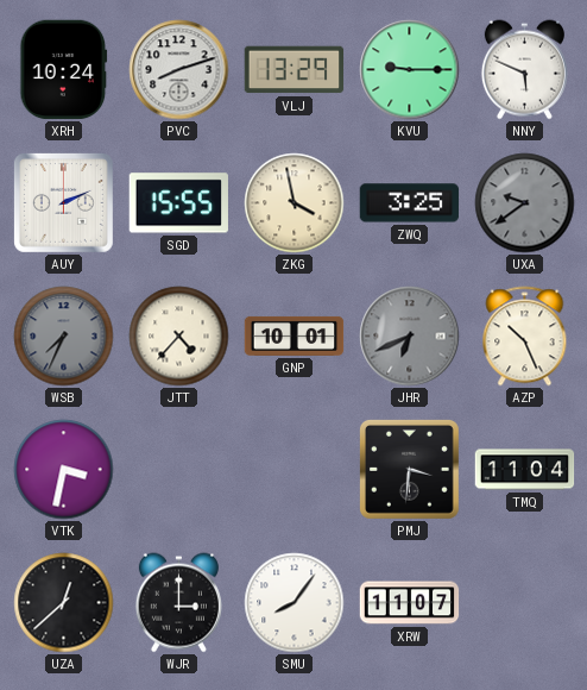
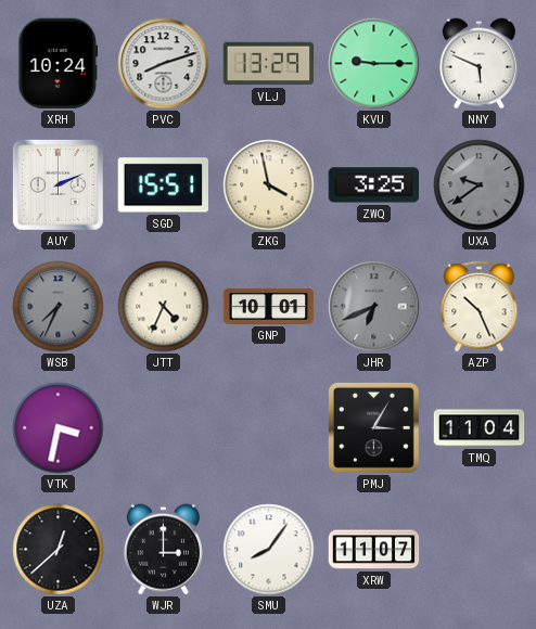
SGD: 15:55 -> 15:51
JTT: 4:37 -> 4:34
PMJ: 3:31 -> 3:05
